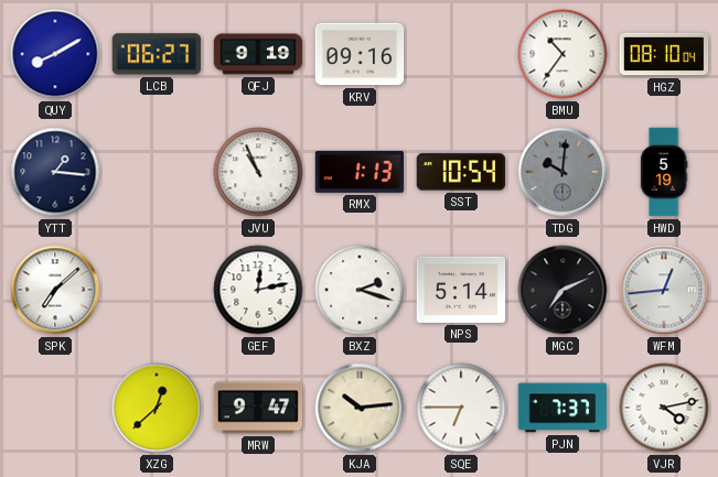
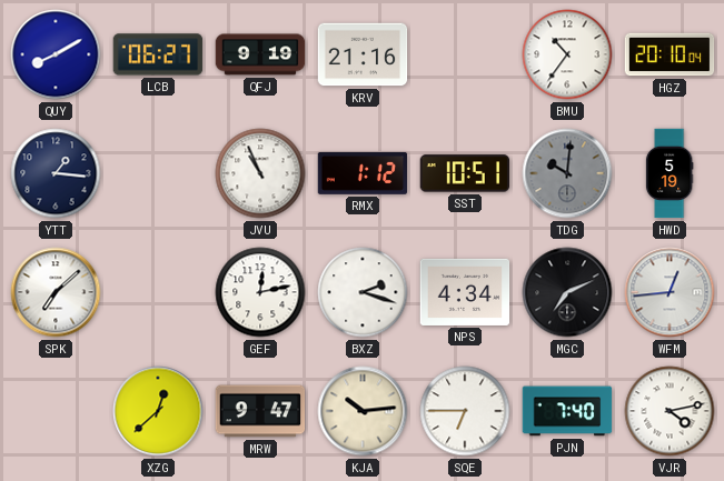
KRV: 09:16 -> 21:16
HGZ: 08:10 -> 20:10
RMX: 1:13 -> 1:12
SST: 10:54 -> 10:51
NPS: 5:14 -> 4:34
PJN: 7:37 -> 7:40
